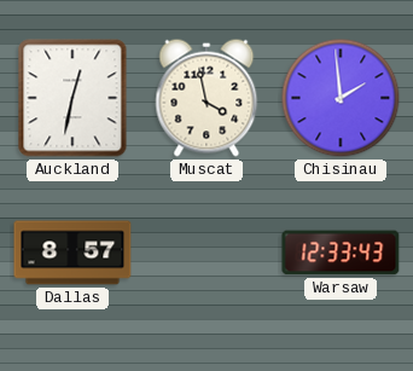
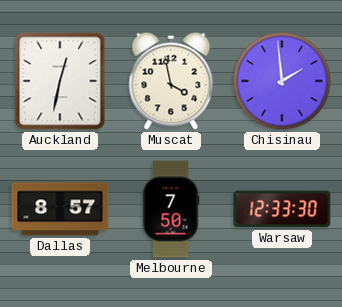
Melbourne: none -> 7:50
Warsaw: 12:33:43 -> 12:33:30
